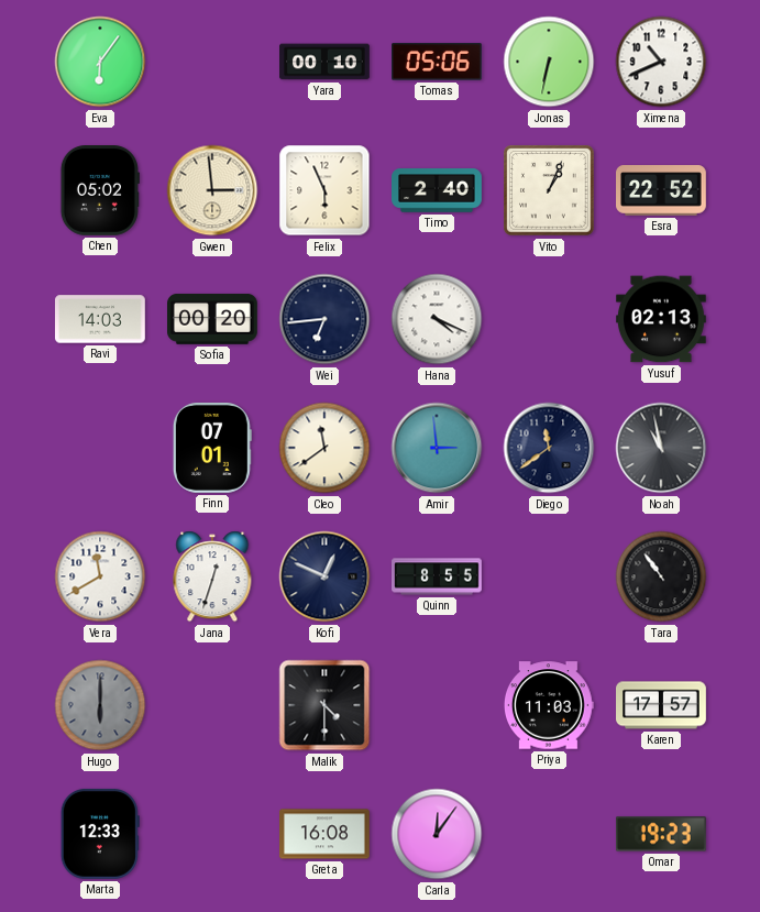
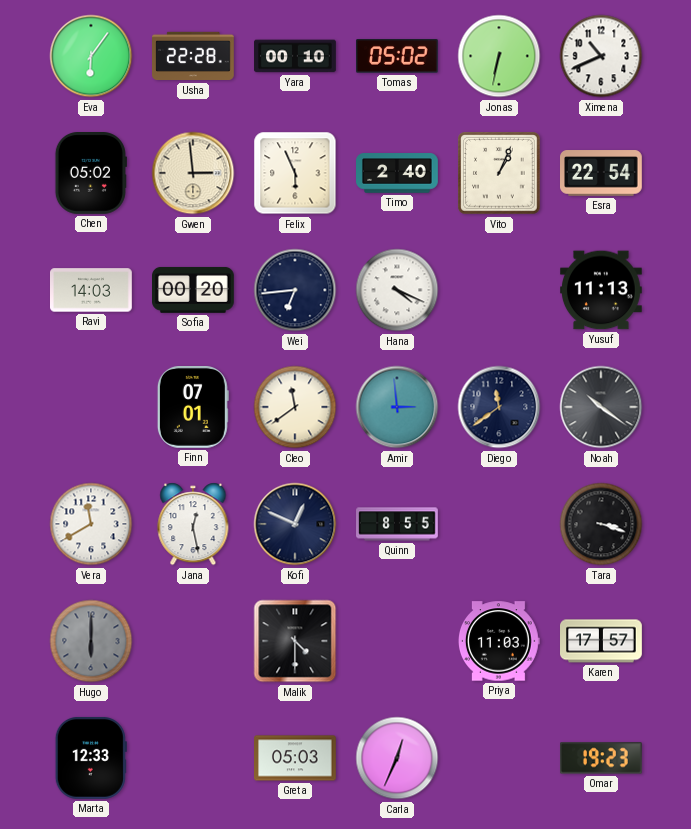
Usha: none -> 22:28
Tomas: 05:06 -> 05:02
Esra: 22:52 -> 22:54
Yusuf: 02:13 -> 11:13
Noah: 10:58 -> 10:21
Jana: 12:33 -> 12:28
Tara: 10:54 -> 3:18
Greta: 16:08 -> 05:03
Carla: 12:06 -> 12:34
